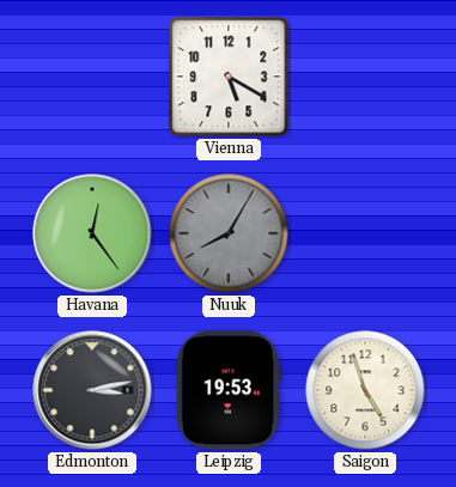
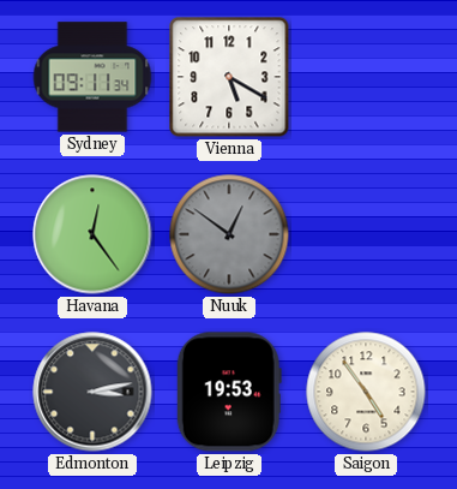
Sydney: none -> 09:11
Nuuk: 8:05 -> 12:51
Saigon: 4:57 -> 4:54
